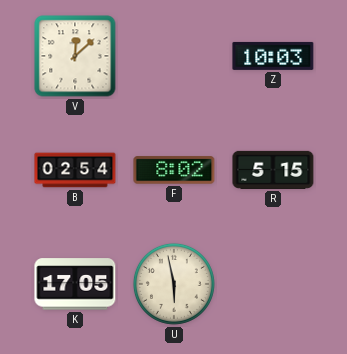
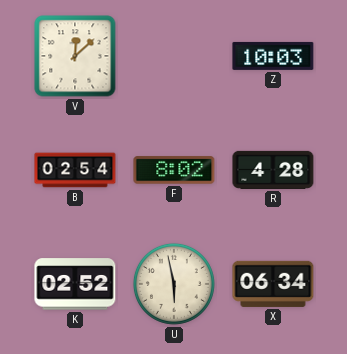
R: 5:15 -> 4:28
K: 17:05 -> 02:52
X: none -> 06:34
